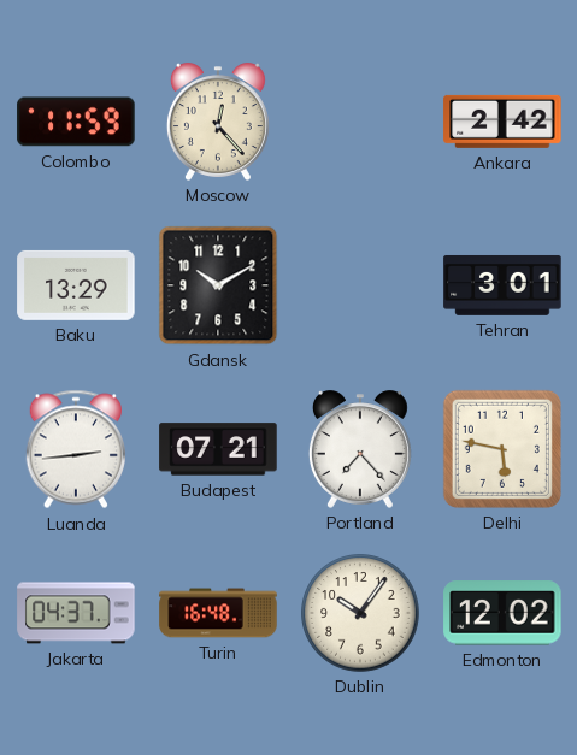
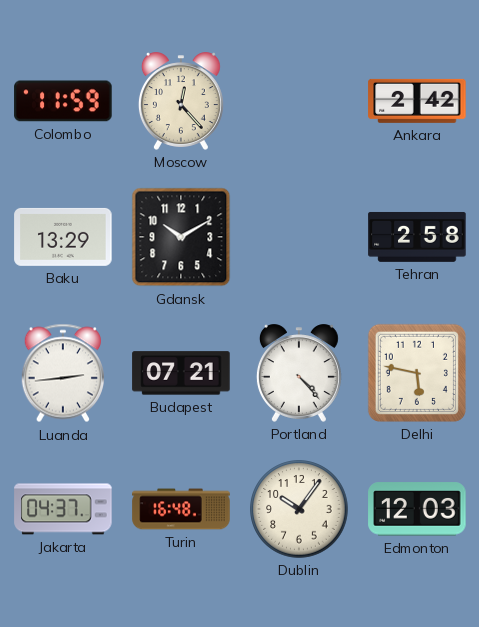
Tehran: 3:01 -> 2:58
Portland: 7:23 -> 4:23
Edmonton: 12:02 -> 12:03
